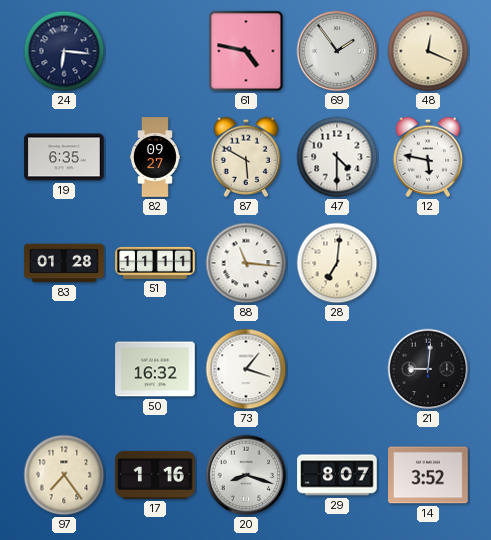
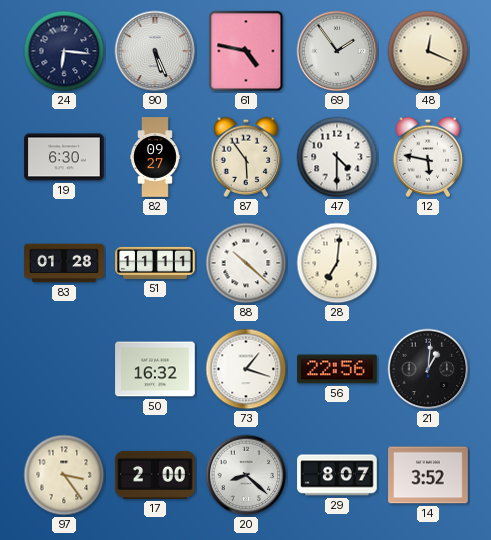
90: none -> 5:26
19: 6:35 -> 6:30
87: 5:50 -> 5:54
88: 11:16 -> 10:22
56: none -> 22:56
21: 9:01 -> 1:01
97: 7:24 -> 3:24
17: 1:16 -> 2:00
20: 8:18 -> 8:22
